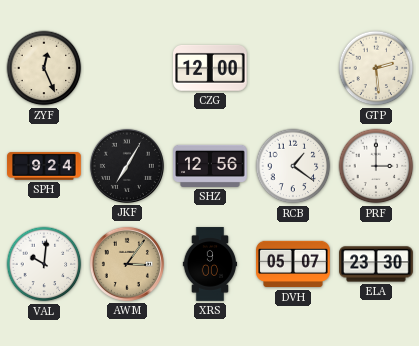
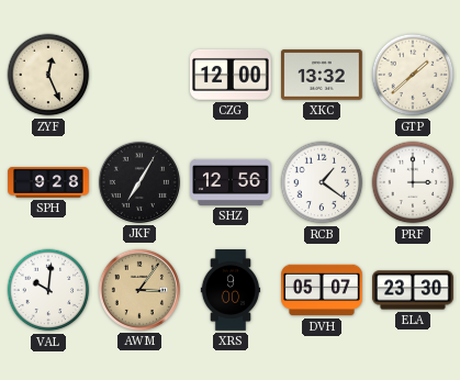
XKC: none -> 13:32
GTP: 2:29 -> 1:38
SPH: 9:24 -> 9:28
